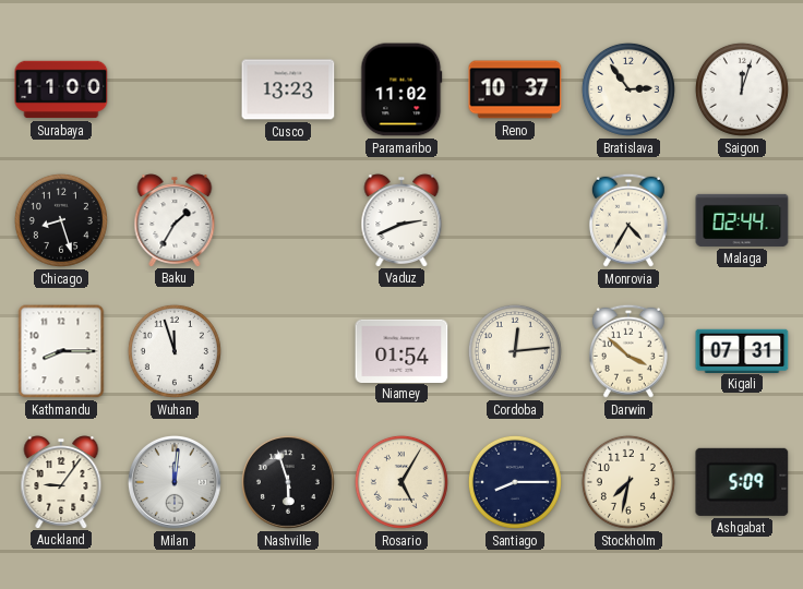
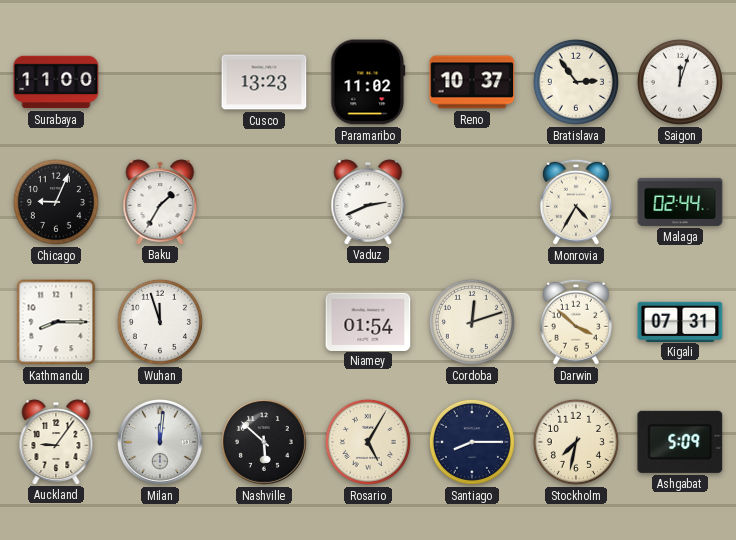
Chicago: 8:27 -> 9:04
Cordoba: 12:14 -> 12:12
Nashville: 5:57 -> 5:52
